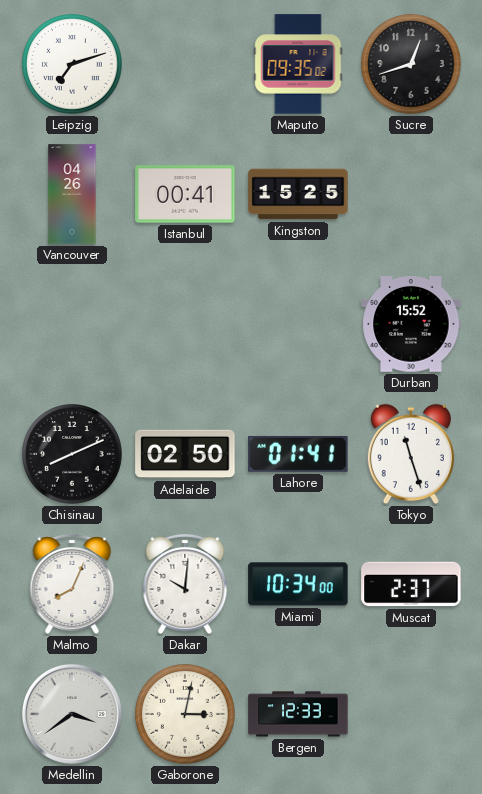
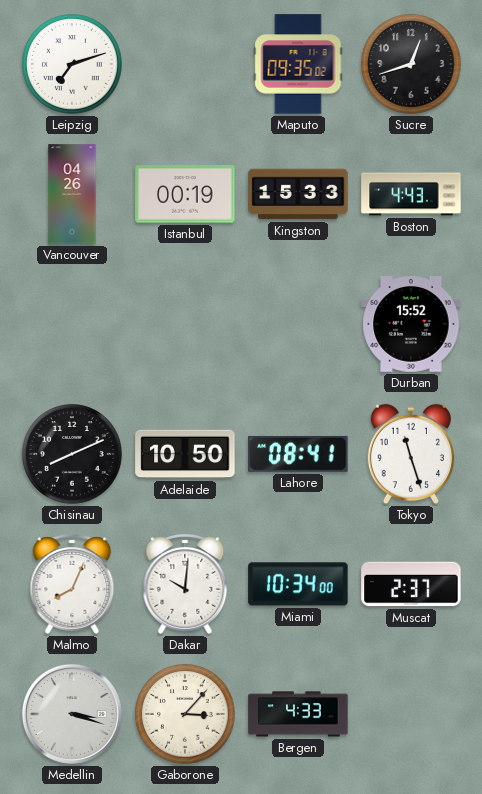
Istanbul: 00:41 -> 00:19
Kingston: 15:25 -> 15:33
Boston: none -> 4:43
Adelaide: 02:50 -> 10:50
Lahore: 01:41 -> 08:41
Medellin: 3:39 -> 3:18
Gaborone: 3:02 -> 3:07
Bergen: 12:33 -> 4:33
